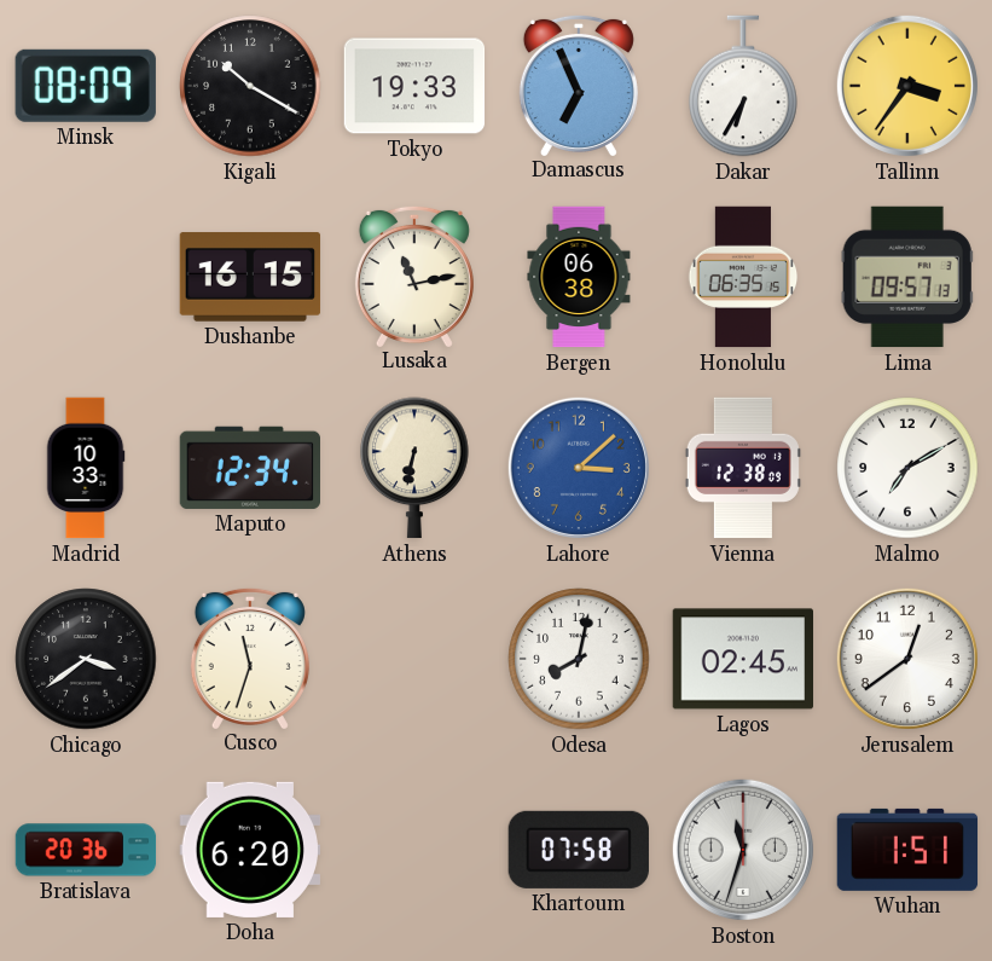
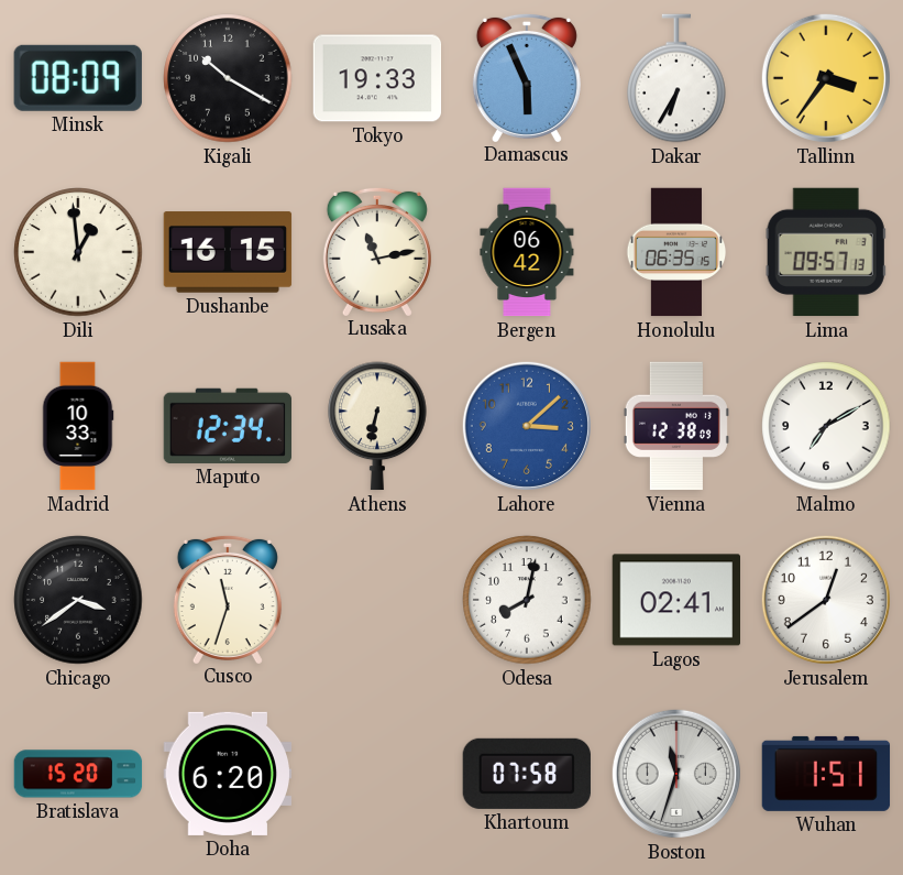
Damascus: 6:56 -> 5:56
Dili: none -> 12:59
Bergen: 06:38 -> 06:42
Lagos: 02:45 -> 02:41
Bratislava: 20:36 -> 15:20
